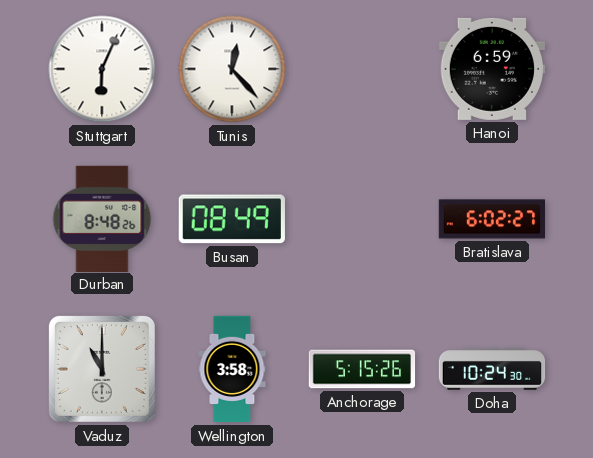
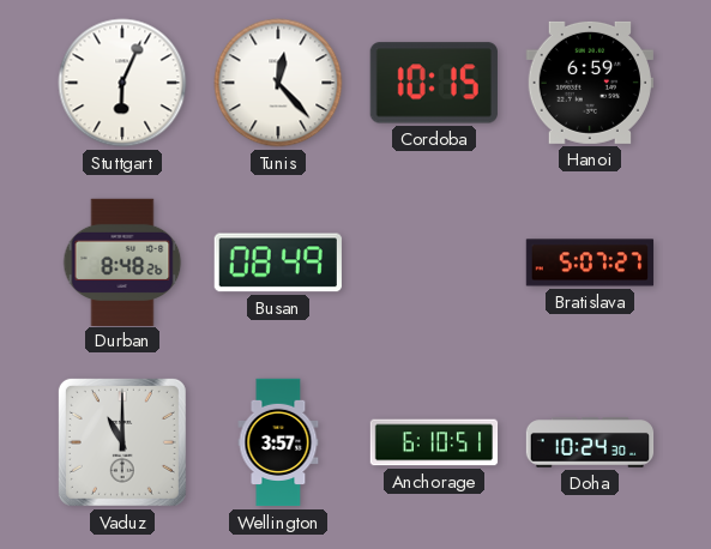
Cordoba: none -> 10:15
Bratislava: 6:02 -> 5:07
Wellington: 3:58 -> 3:57
Anchorage: 5:15 -> 6:10
